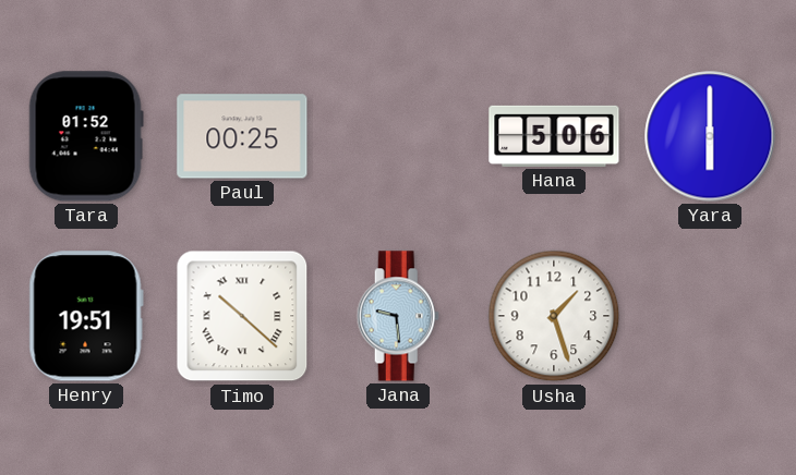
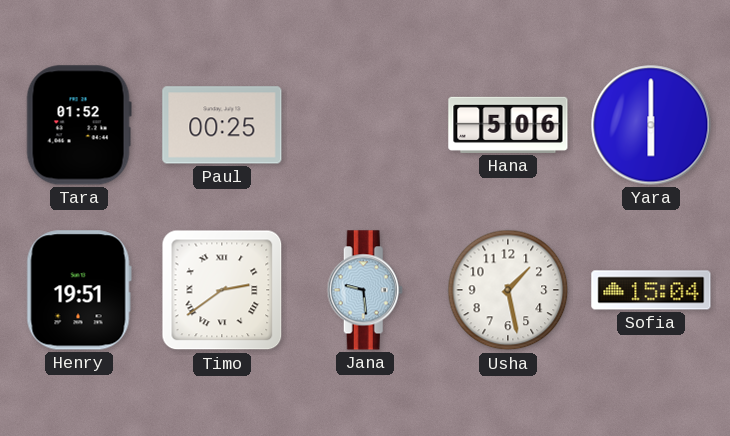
Timo: 10:22 -> 2:39
Usha: 1:27 -> 1:28
Sofia: none -> 15:04
